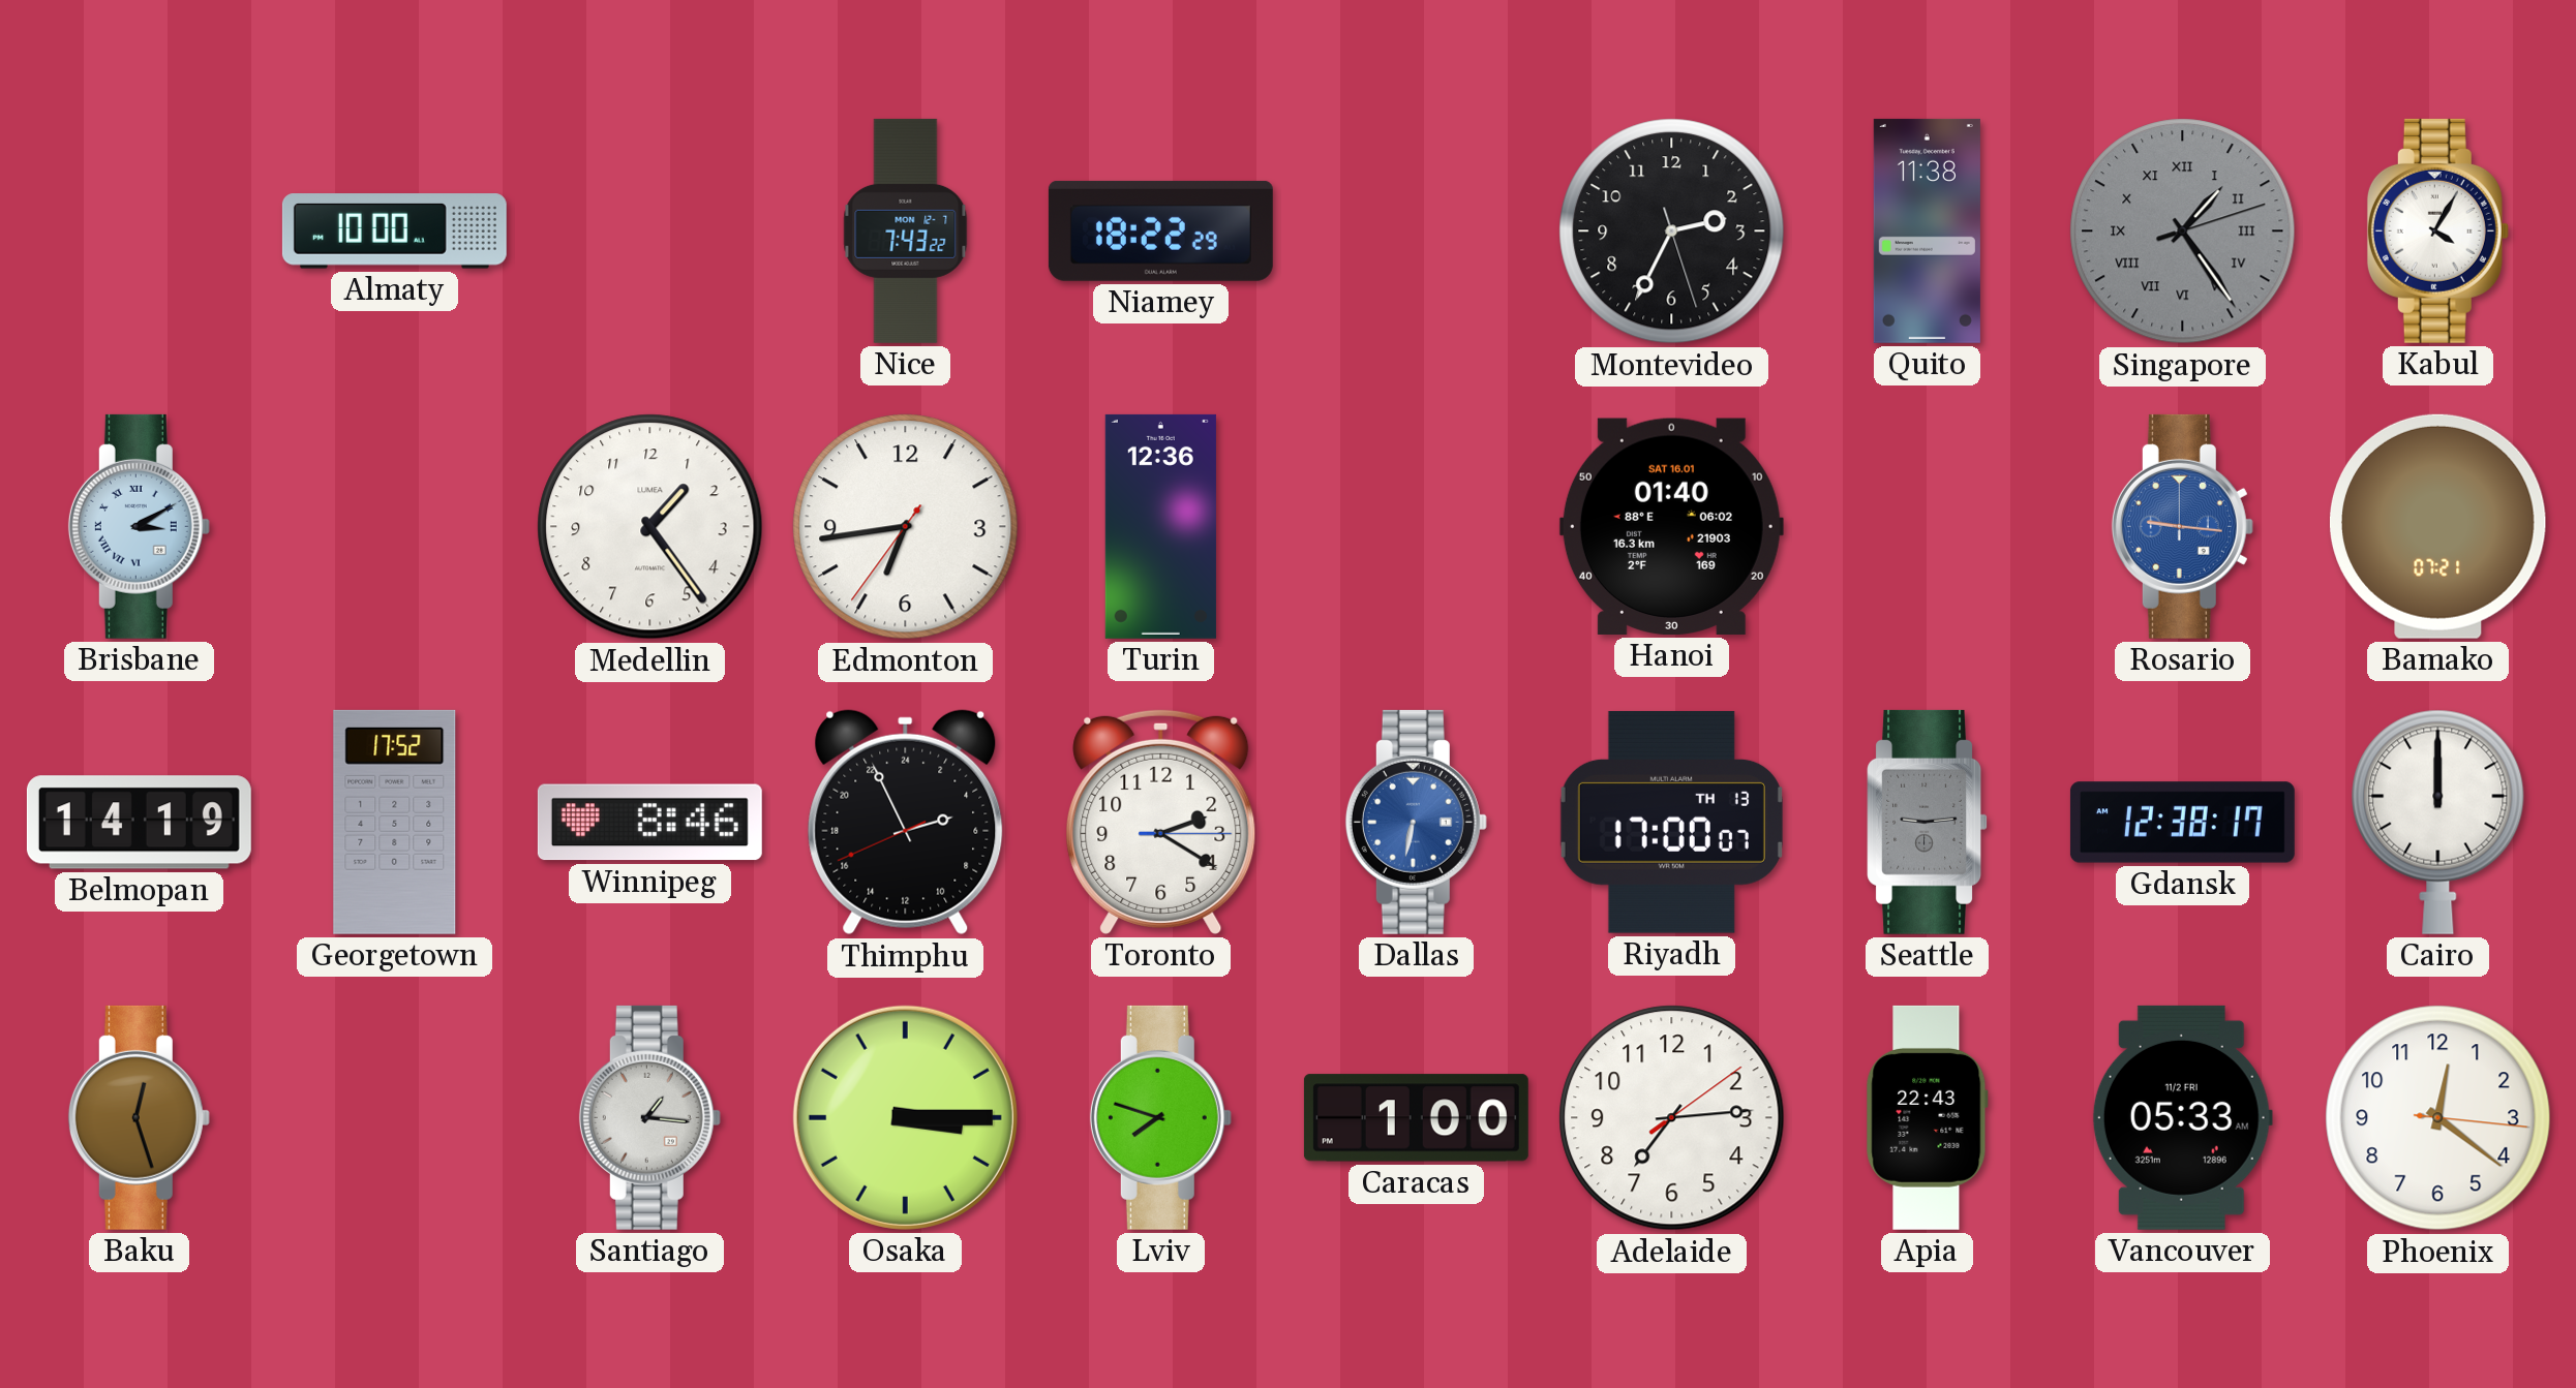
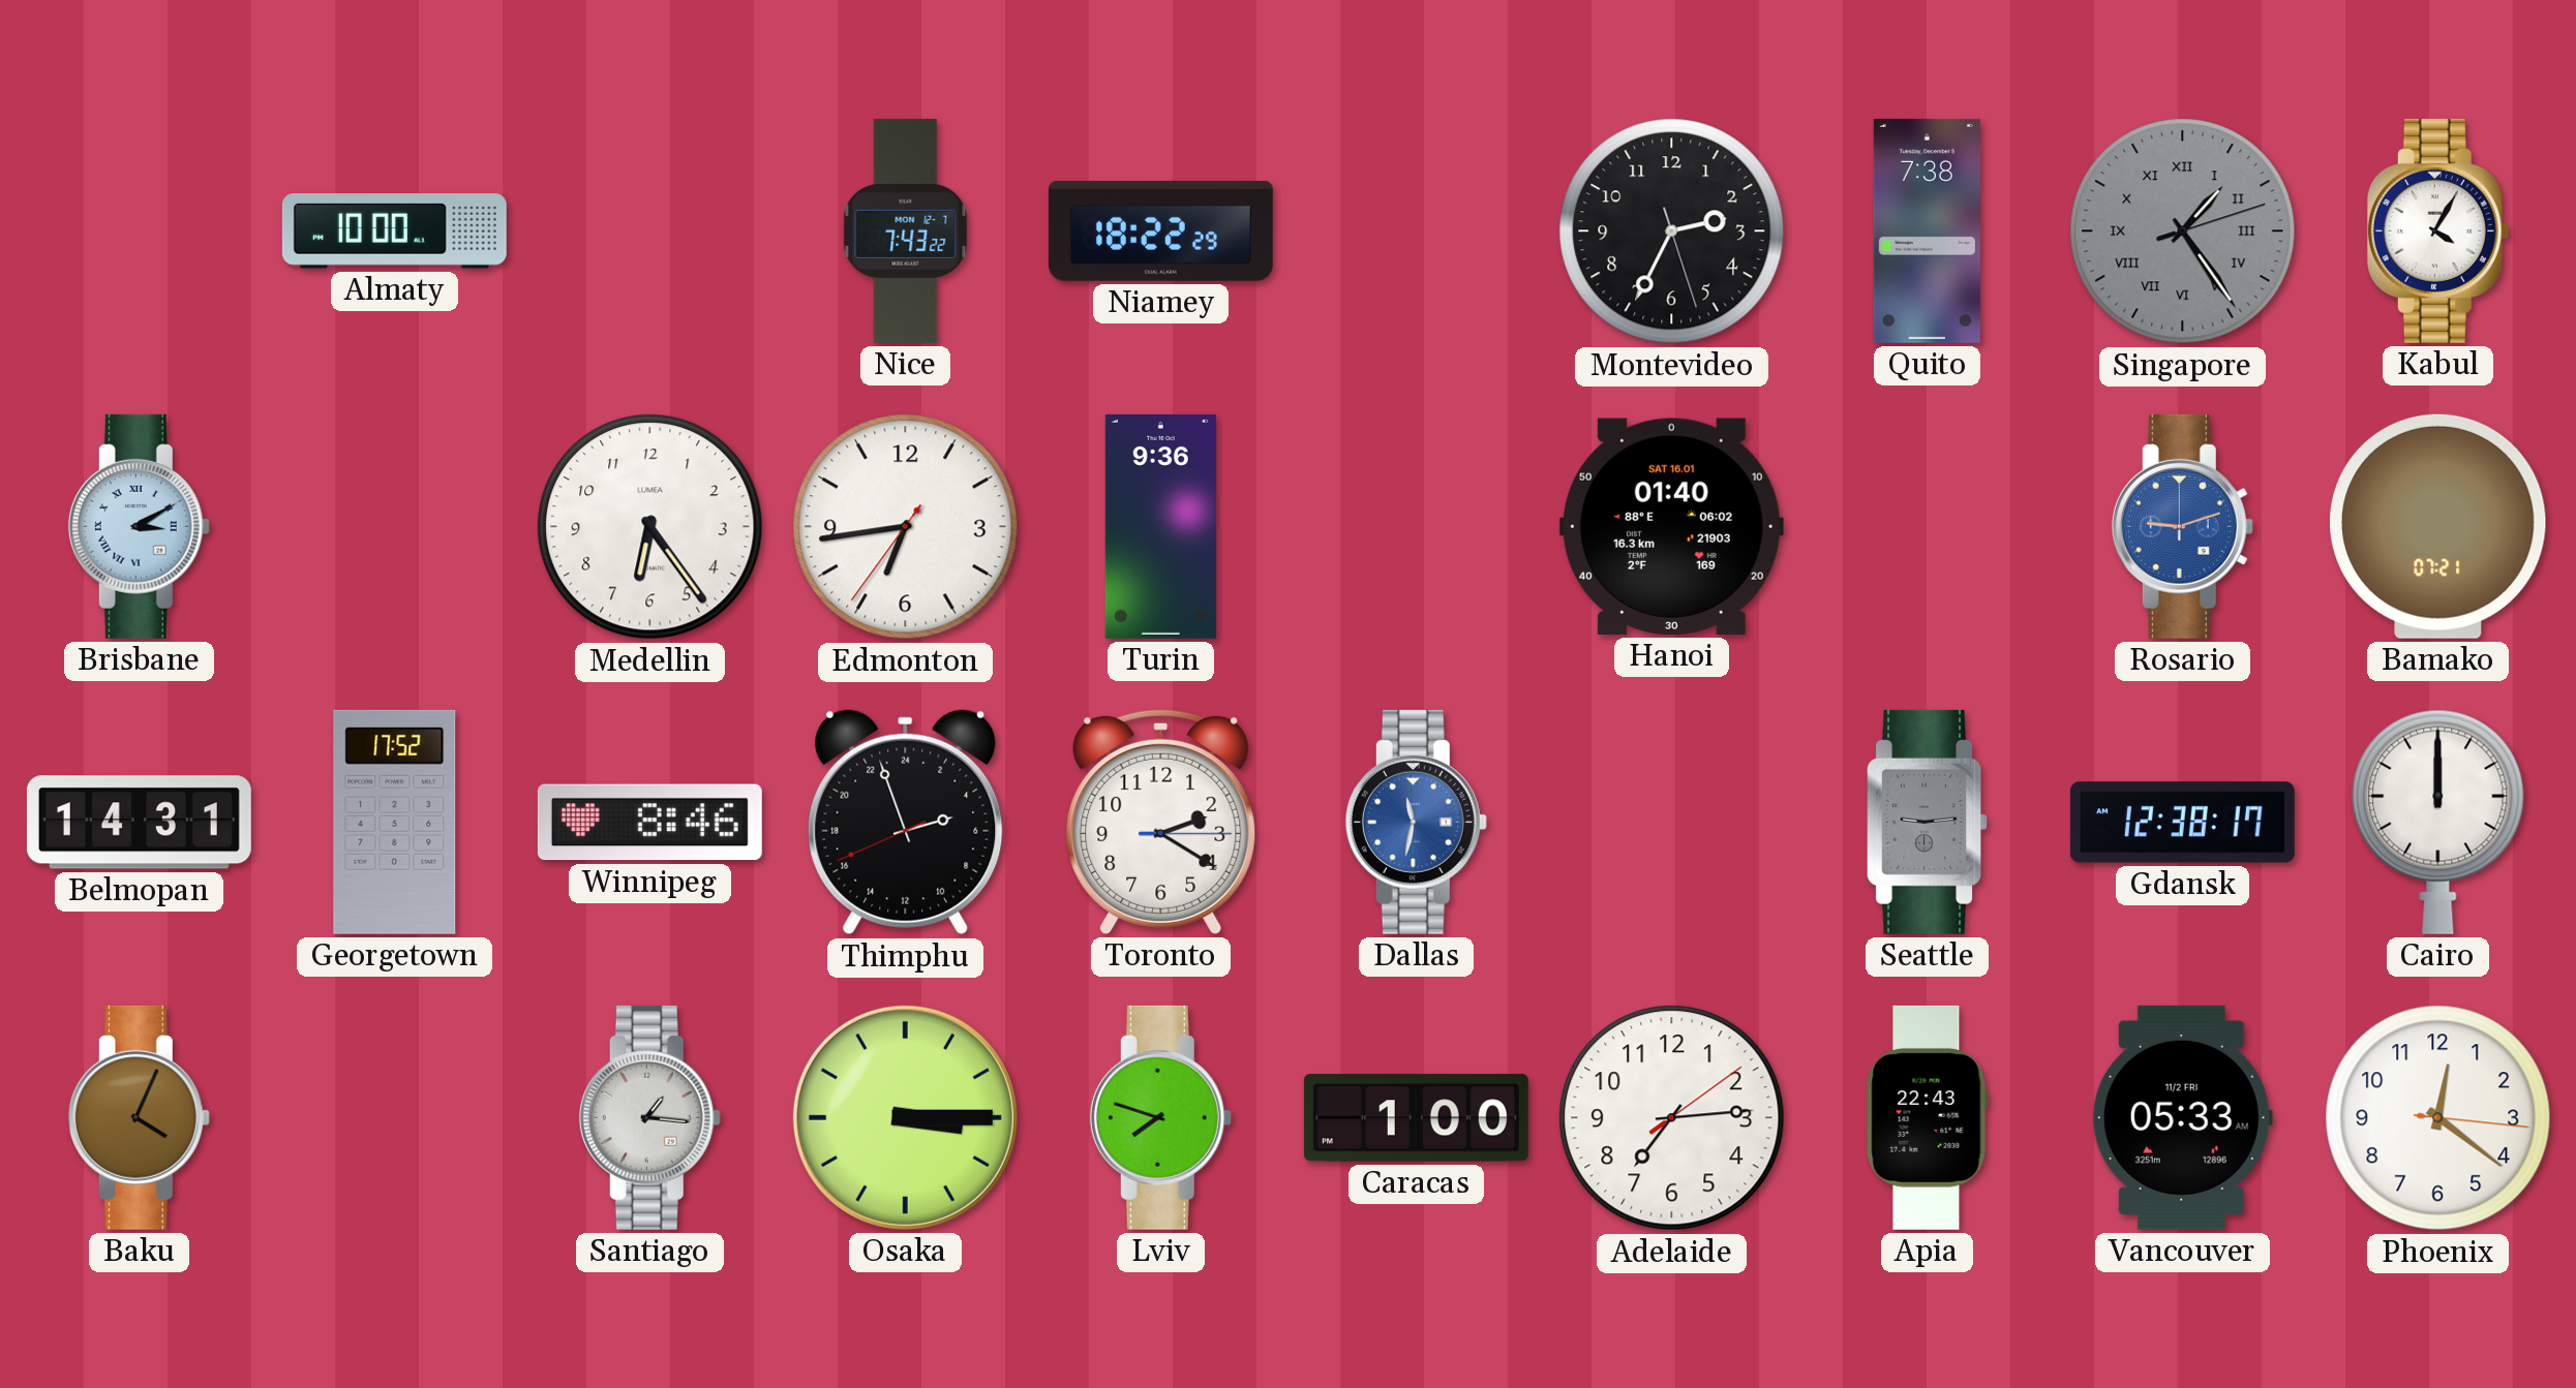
Quito: 11:38 -> 7:38
Medellin: 1:24 -> 6:24
Turin: 12:36 -> 9:36
Rosario: 9:16 -> 9:12
Belmopan: 14:19 -> 14:31
Thimphu: 4:55 -> 4:56
Dallas: 6:32 -> 11:32
Riyadh: 17:00 -> none
Baku: 12:27 -> 4:04
